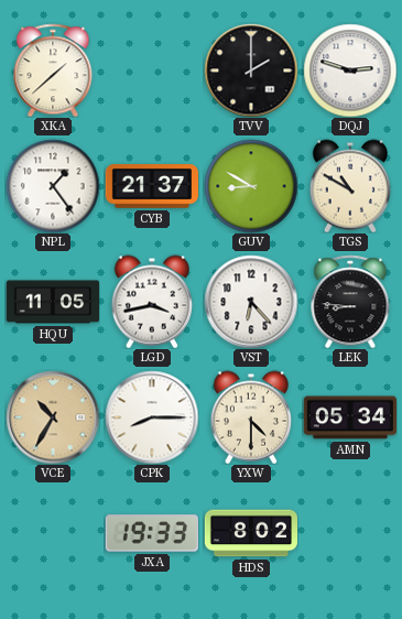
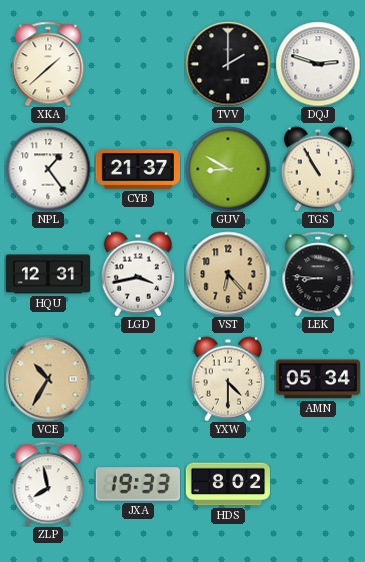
TGS: 10:50 -> 10:55
HQU: 11:05 -> 12:31
VST dial: white -> champagne
CPK: 8:15 -> none
ZLP: none -> 7:58
